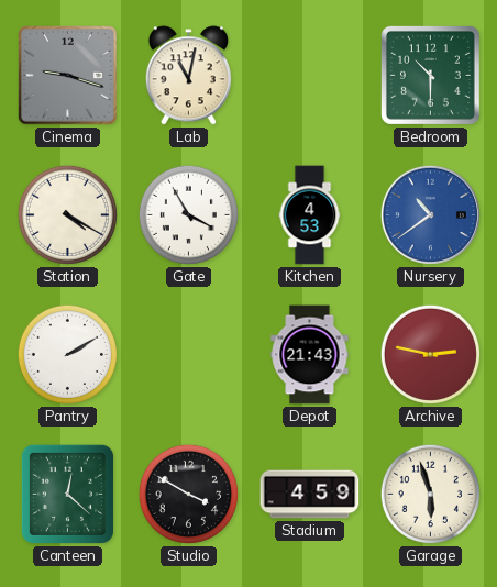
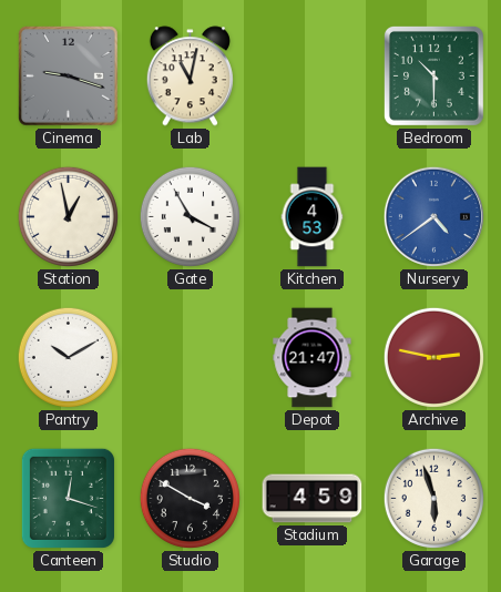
Station: 4:20 -> 12:58
Nursery: 10:39 -> 4:39
Pantry: 2:10 -> 10:10
Depot: 21:43 -> 21:47
Canteen: 12:22 -> 12:18
